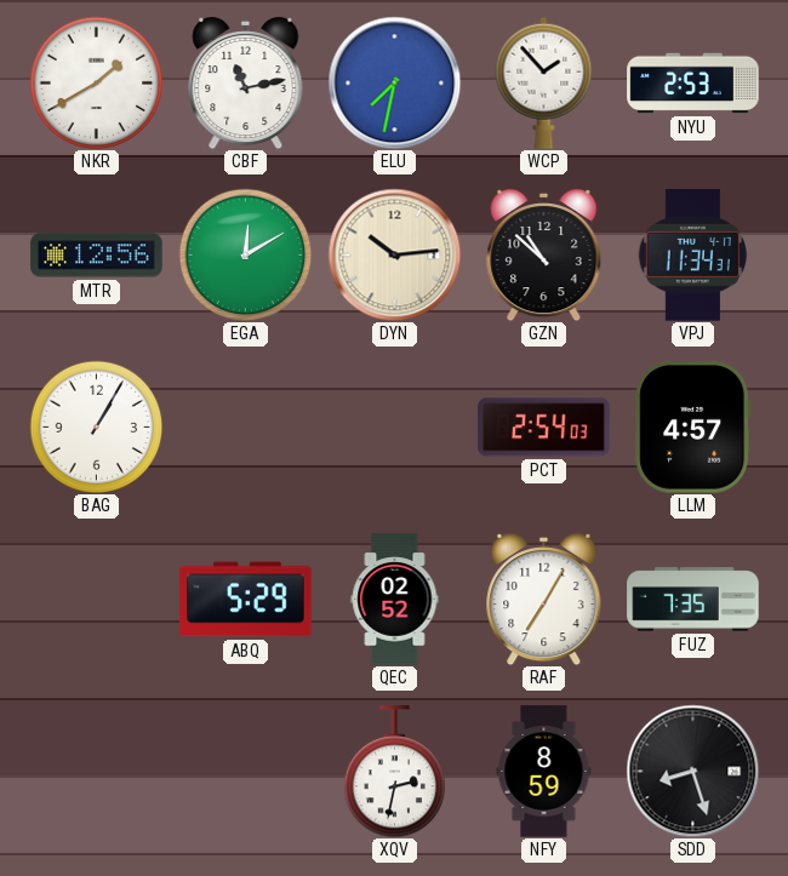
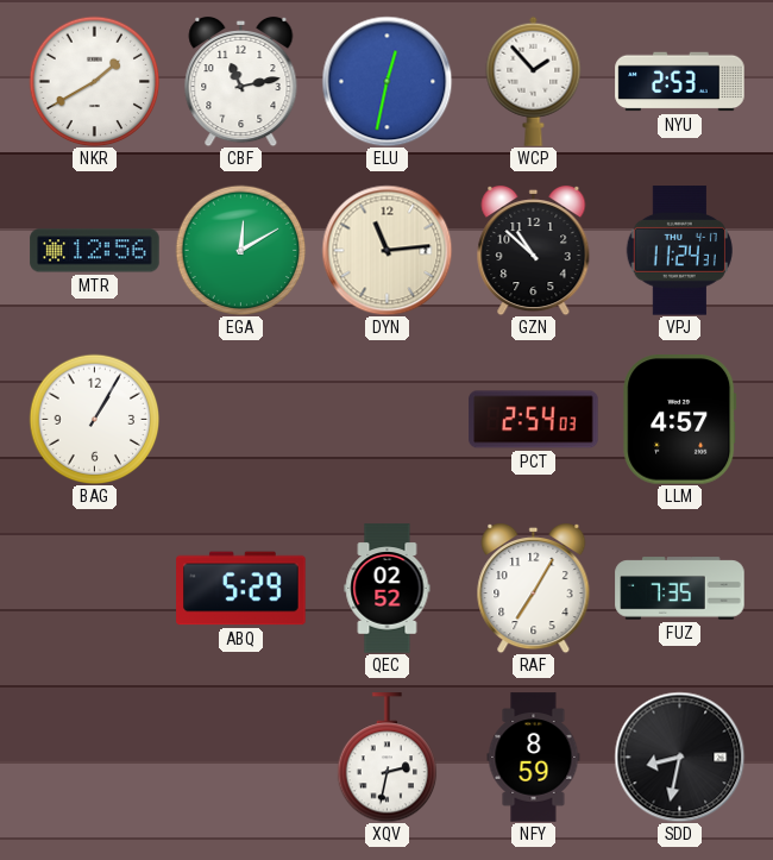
ELU: 7:32 -> 12:32
DYN: 10:14 -> 11:14
VPJ: 11:34 -> 11:24
SDD: 8:27 -> 8:32
